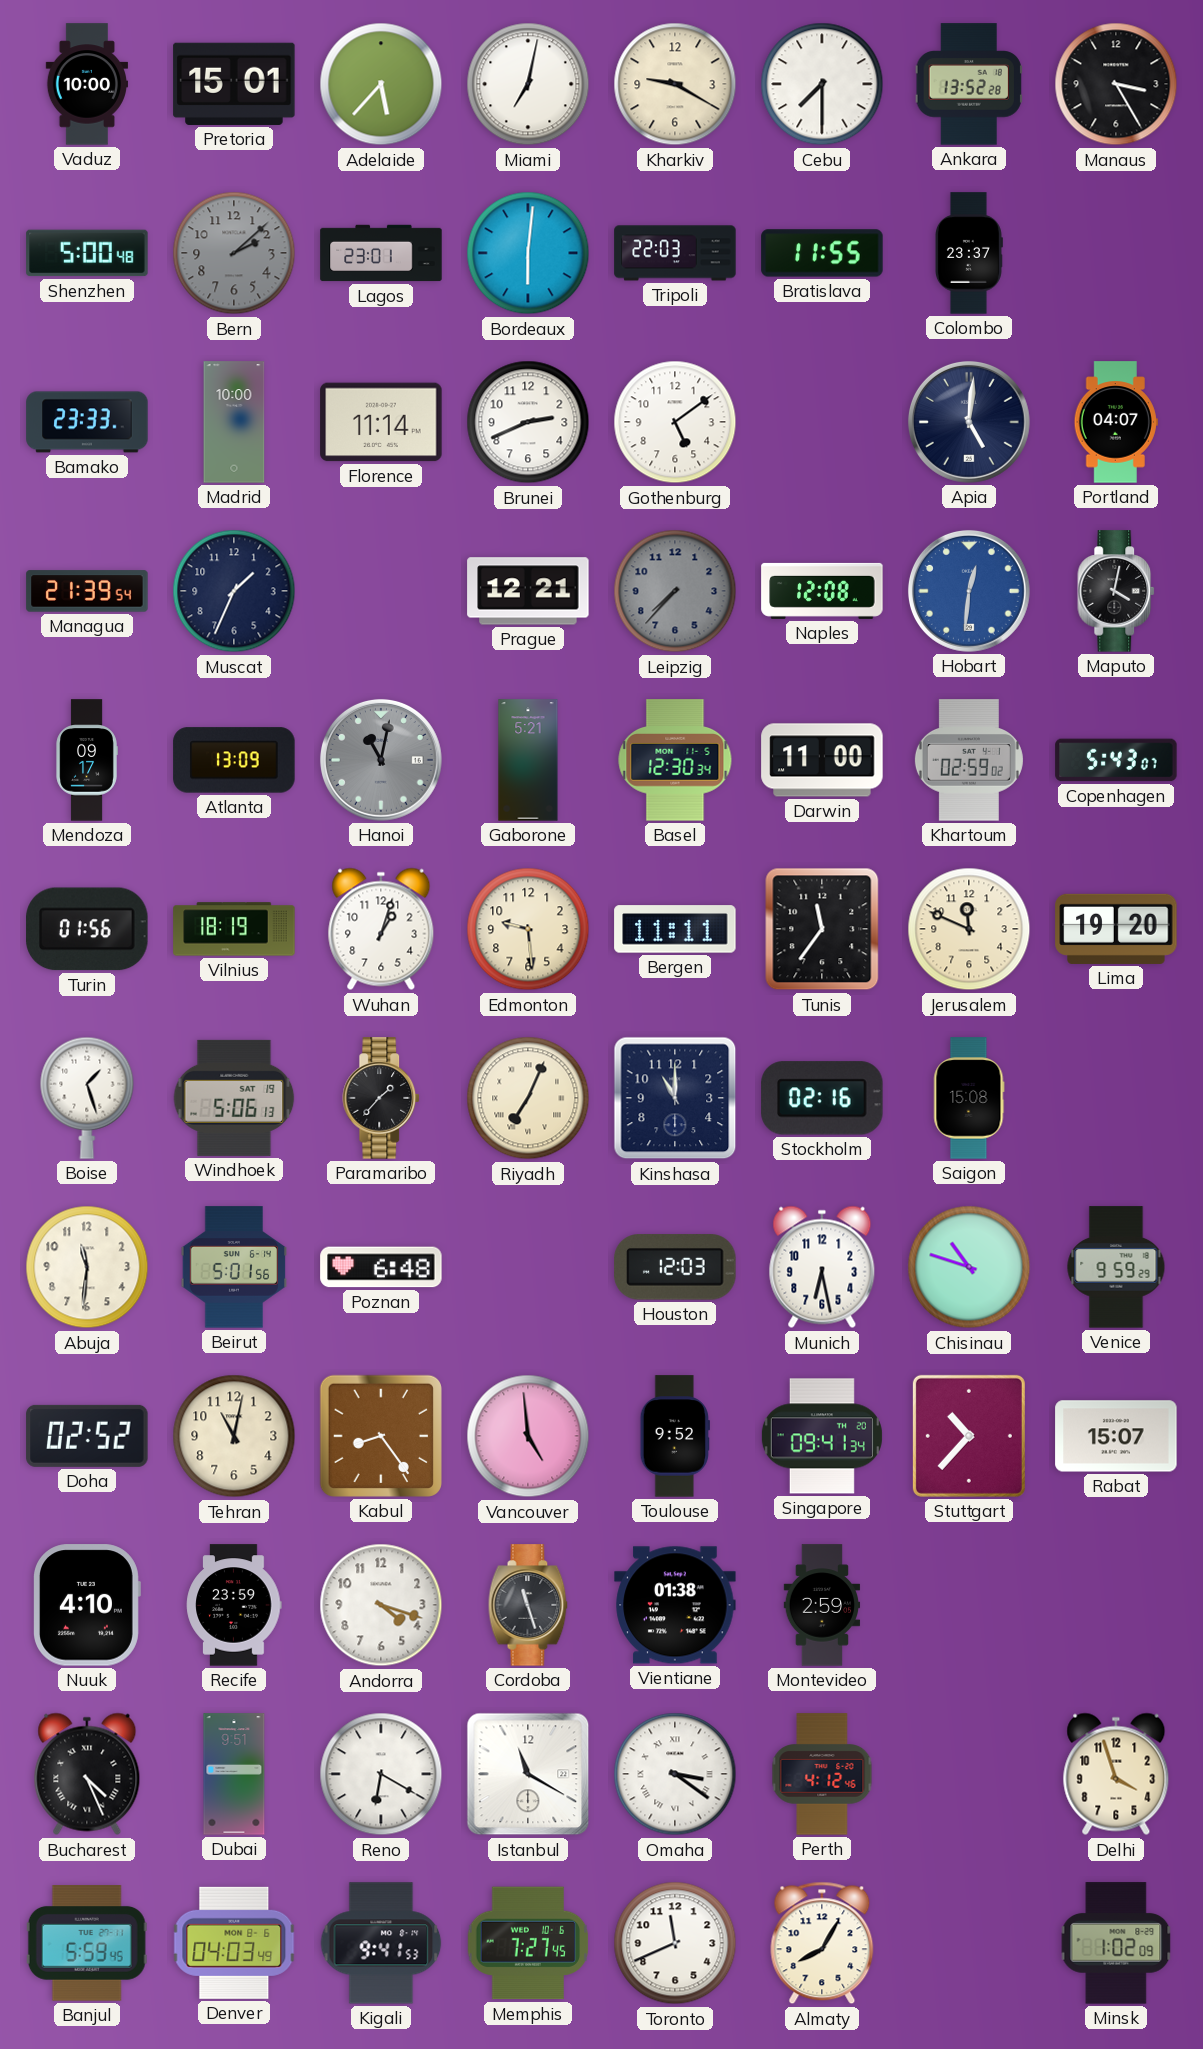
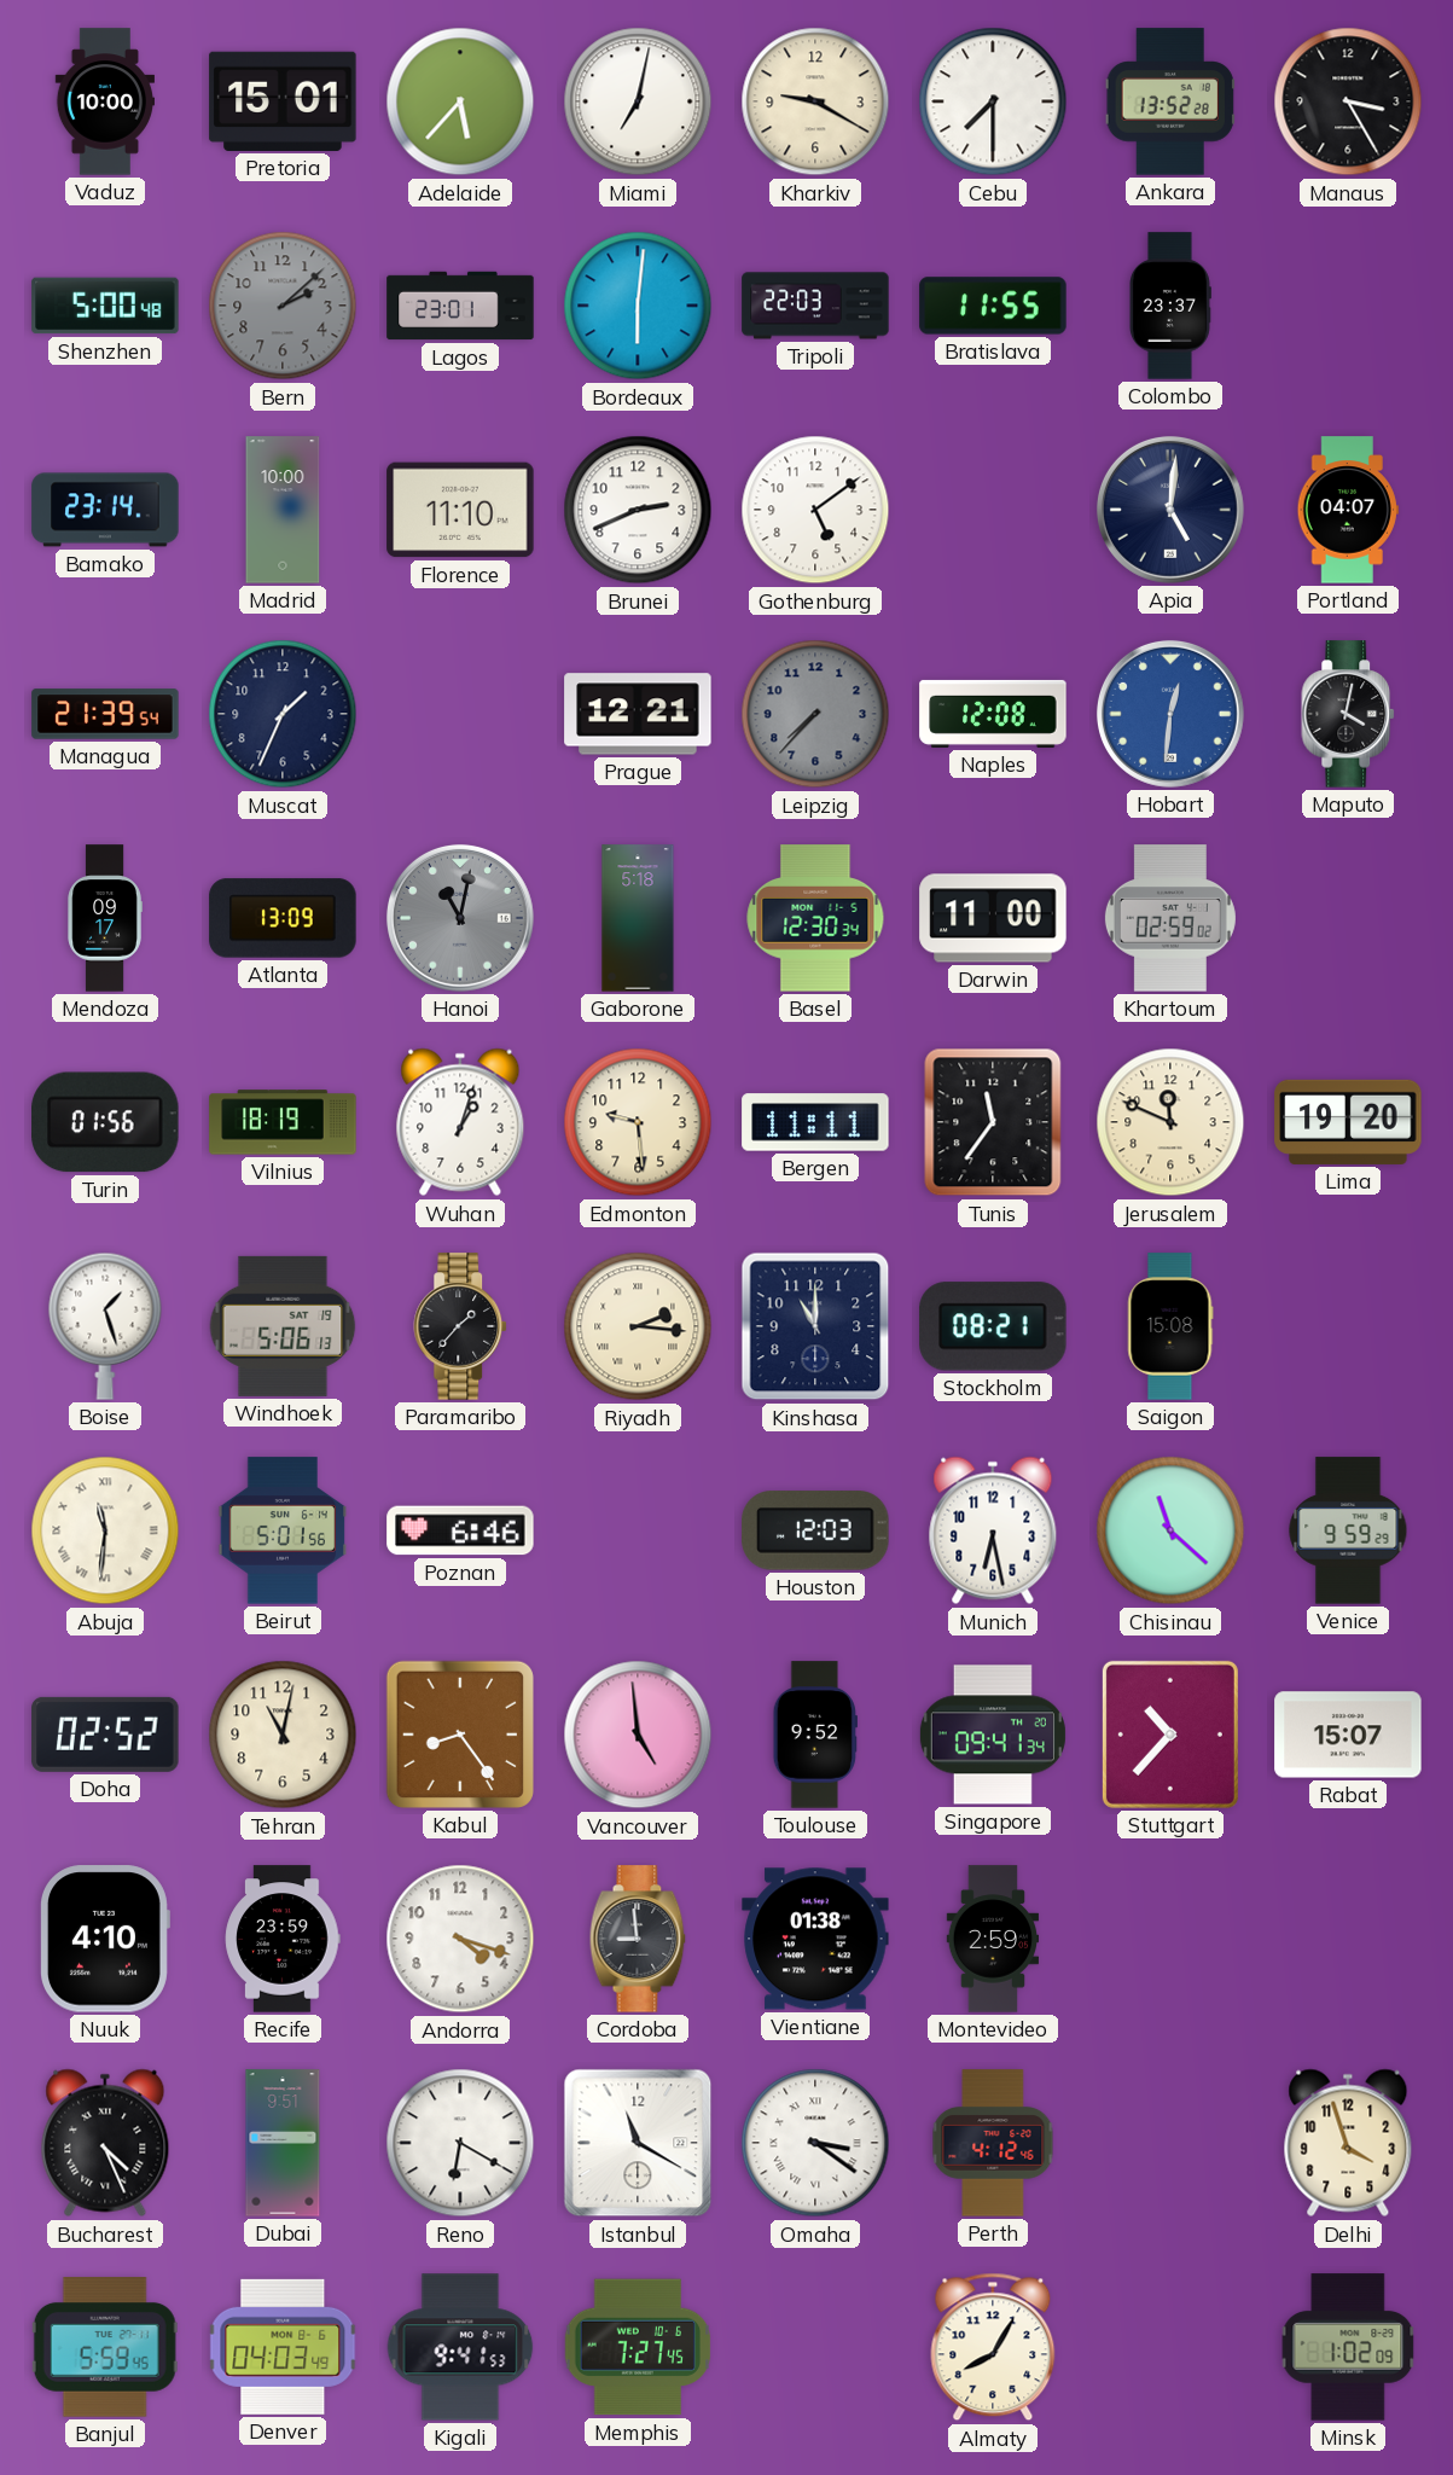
Bamako: 23:33 -> 23:14
Florence: 11:14 -> 11:10
Gaborone: 5:21 -> 5:18
Copenhagen: 5:43 -> none
Riyadh: 7:04 -> 2:16
Stockholm: 02:16 -> 08:21
Abuja numerals: Arabic -> Roman
Poznan: 6:48 -> 6:46
Chisinau: 10:48 -> 11:22
Cordoba: 11:27 -> 8:59
Toronto: 11:41 -> none
